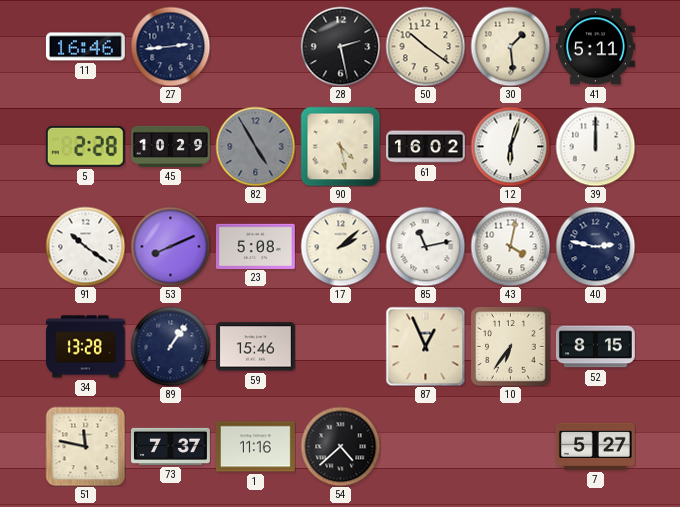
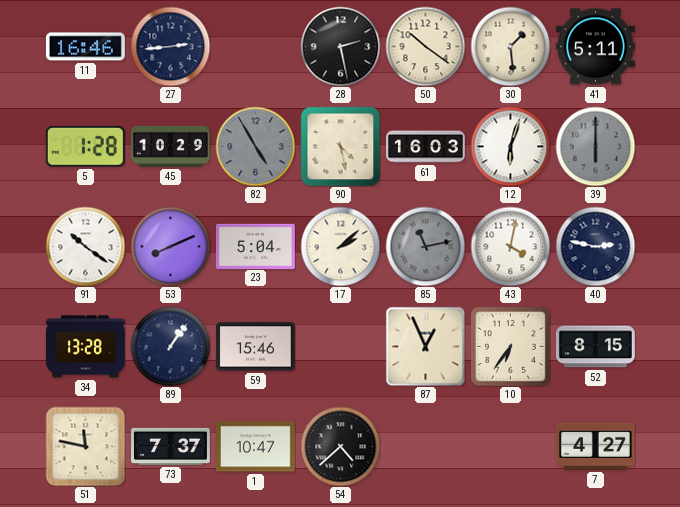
5: 2:28 -> 1:28
61: 16:02 -> 16:03
39: 12:00 -> 6:00
39 dial: white -> grey
23: 5:08 -> 5:04
85 dial: white -> grey
1: 11:16 -> 10:47
7: 5:27 -> 4:27
